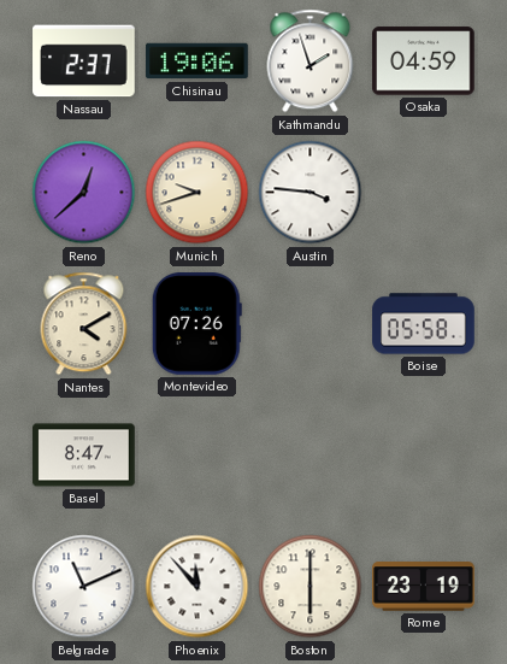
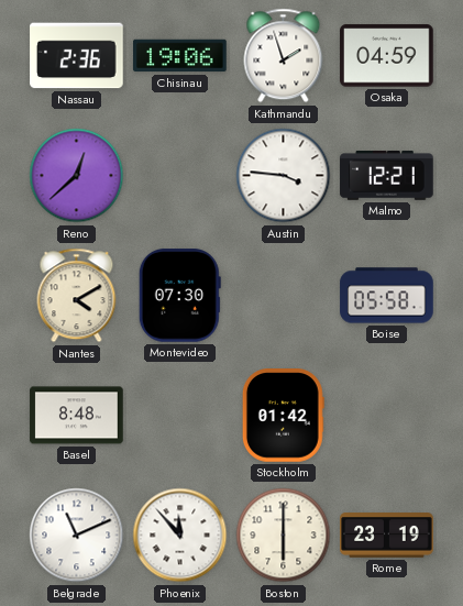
Nassau: 2:37 -> 2:36
Munich: 9:42 -> none
Malmo: none -> 12:21
Montevideo: 07:26 -> 07:30
Basel: 8:47 -> 8:48
Stockholm: none -> 01:42
